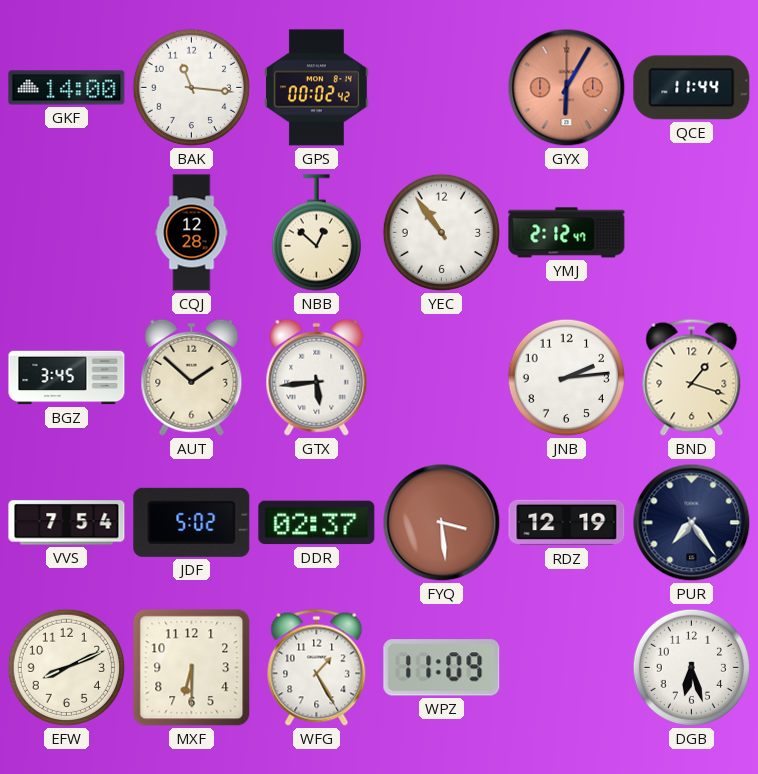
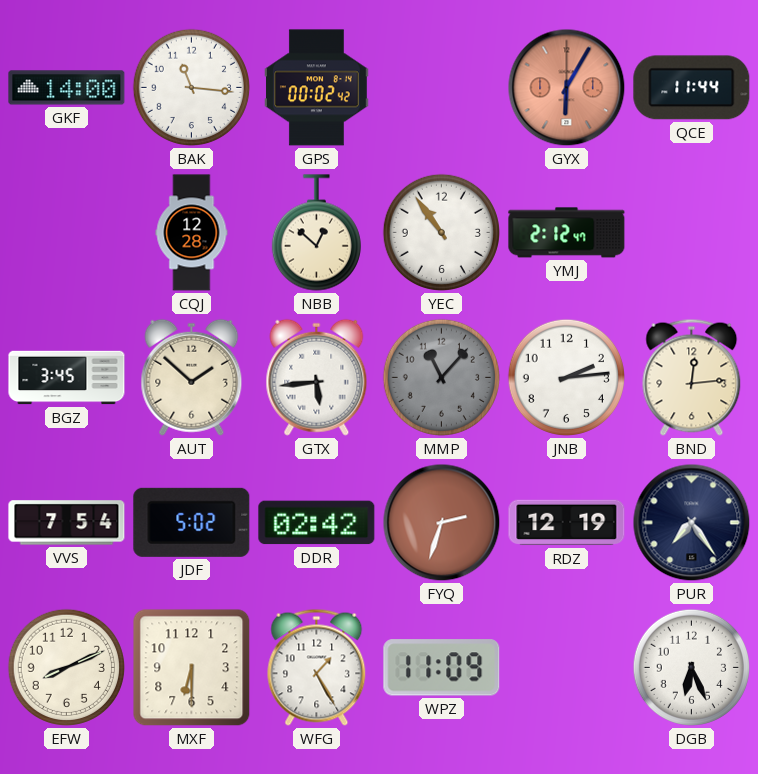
MMP: none -> 11:07
BND: 1:18 -> 12:14
DDR: 02:37 -> 02:42
FYQ: 3:29 -> 2:33
DGB: 6:27 -> 6:26
